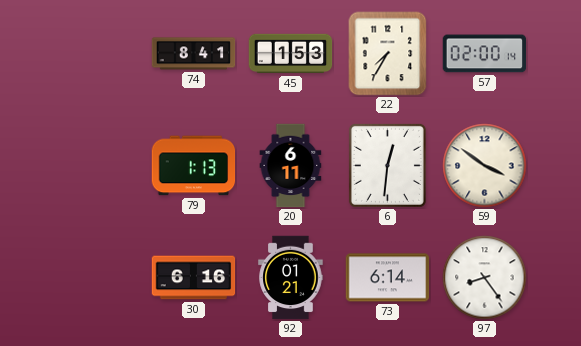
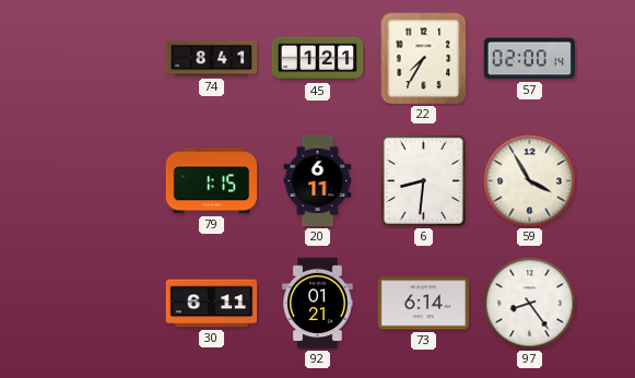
45: 1:53 -> 1:21
79: 1:13 -> 1:15
6: 12:31 -> 8:31
59: 3:51 -> 3:55
30: 6:16 -> 6:11
